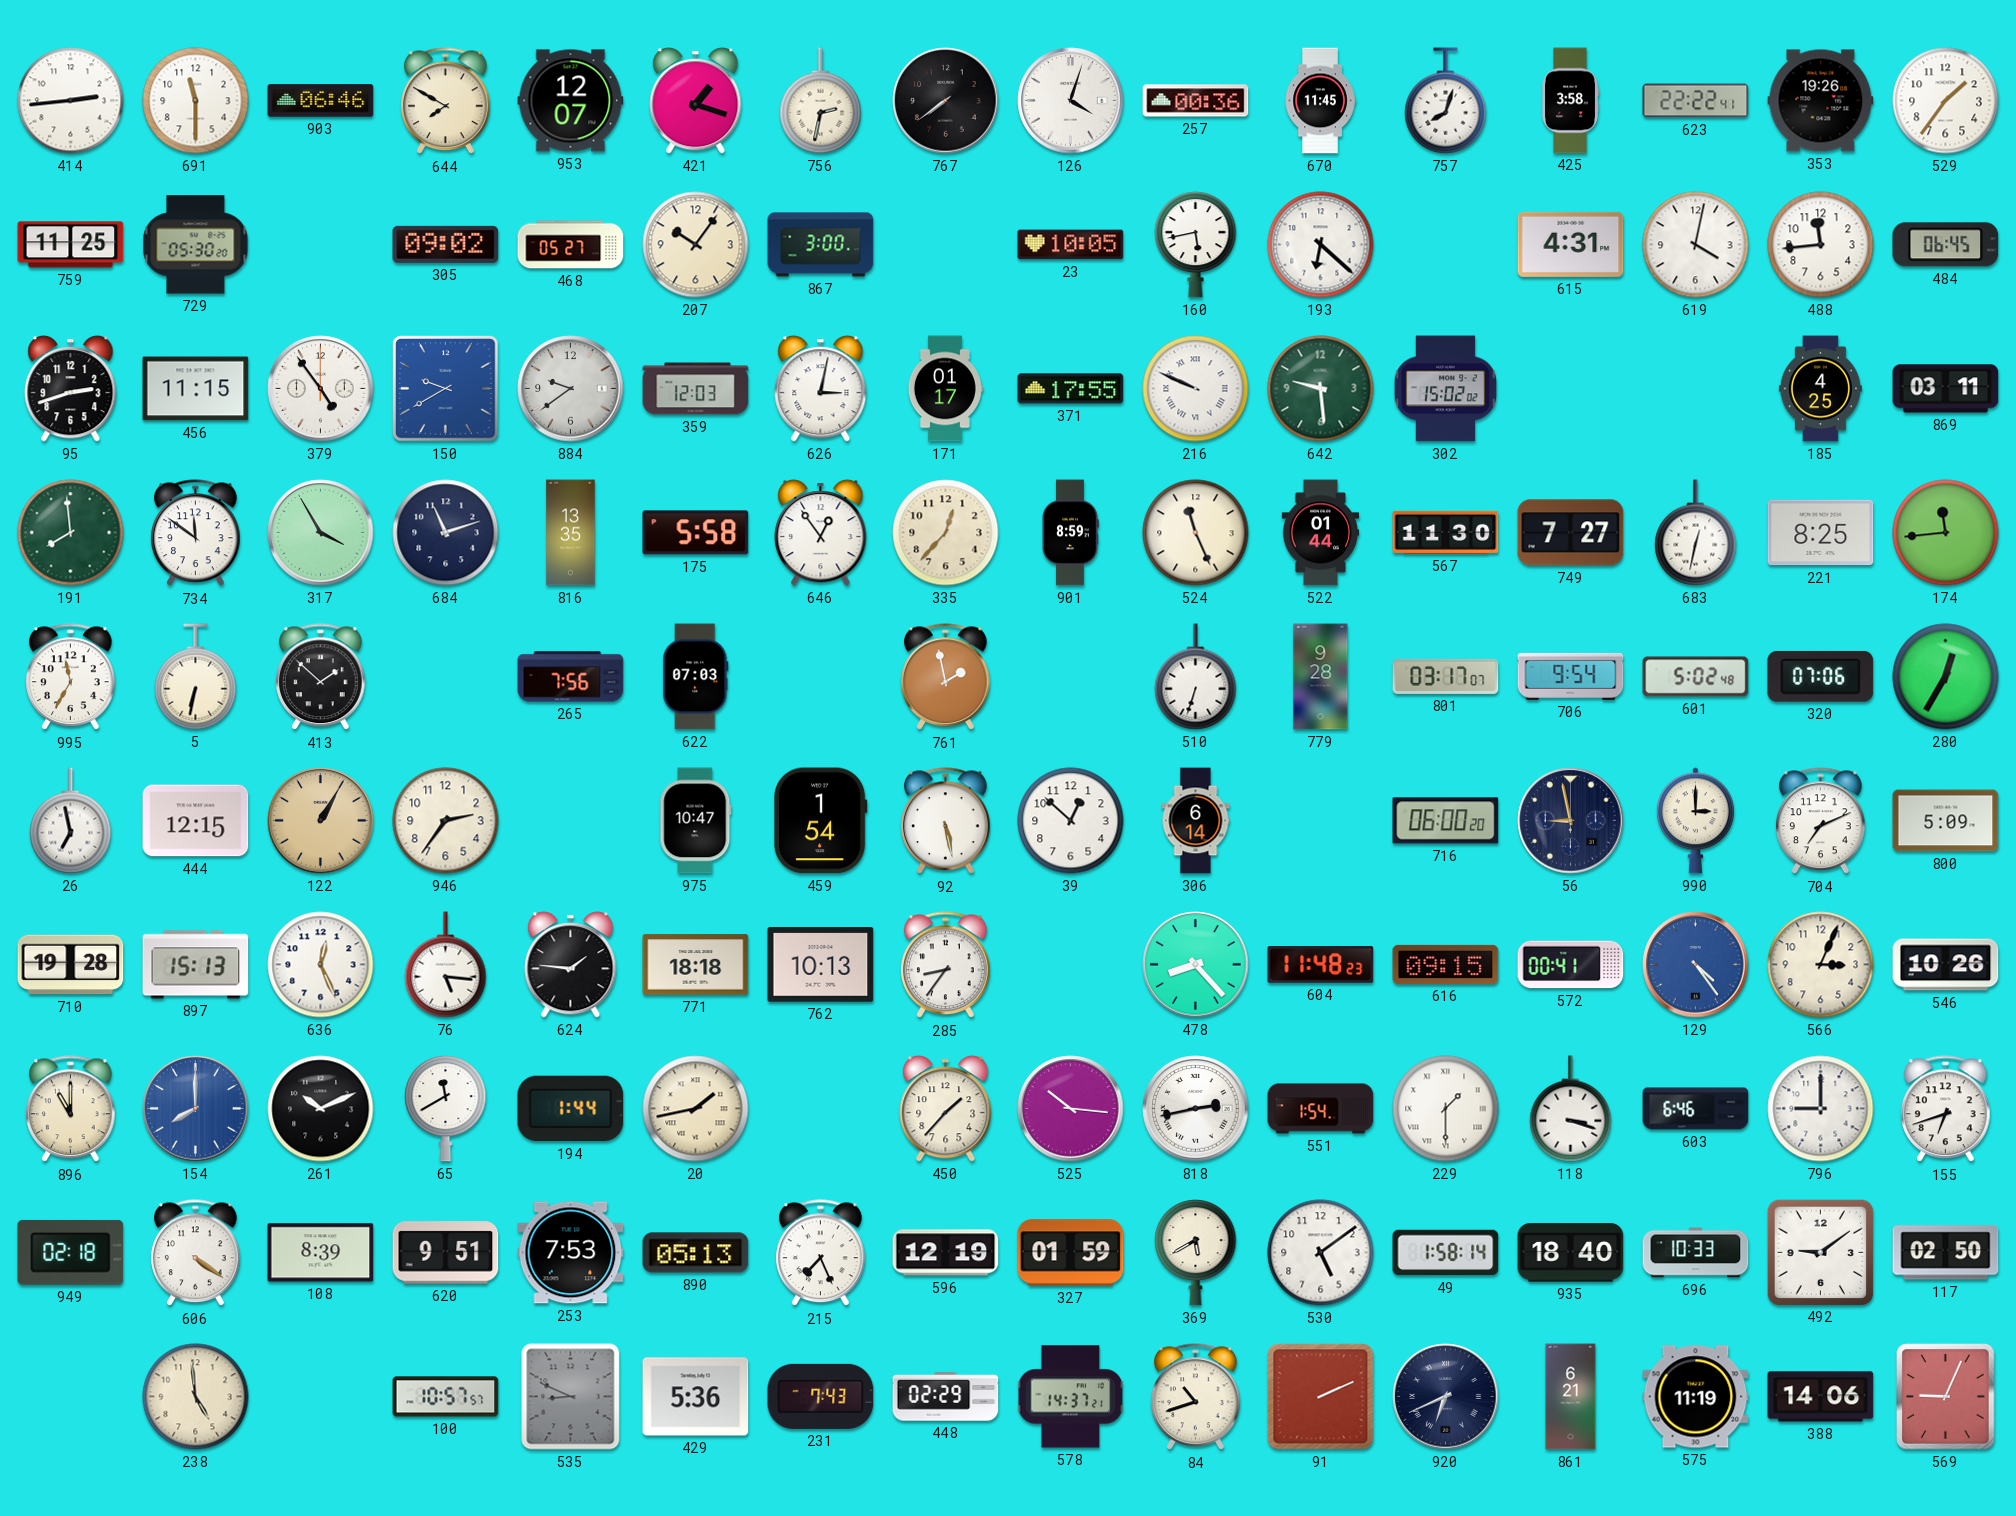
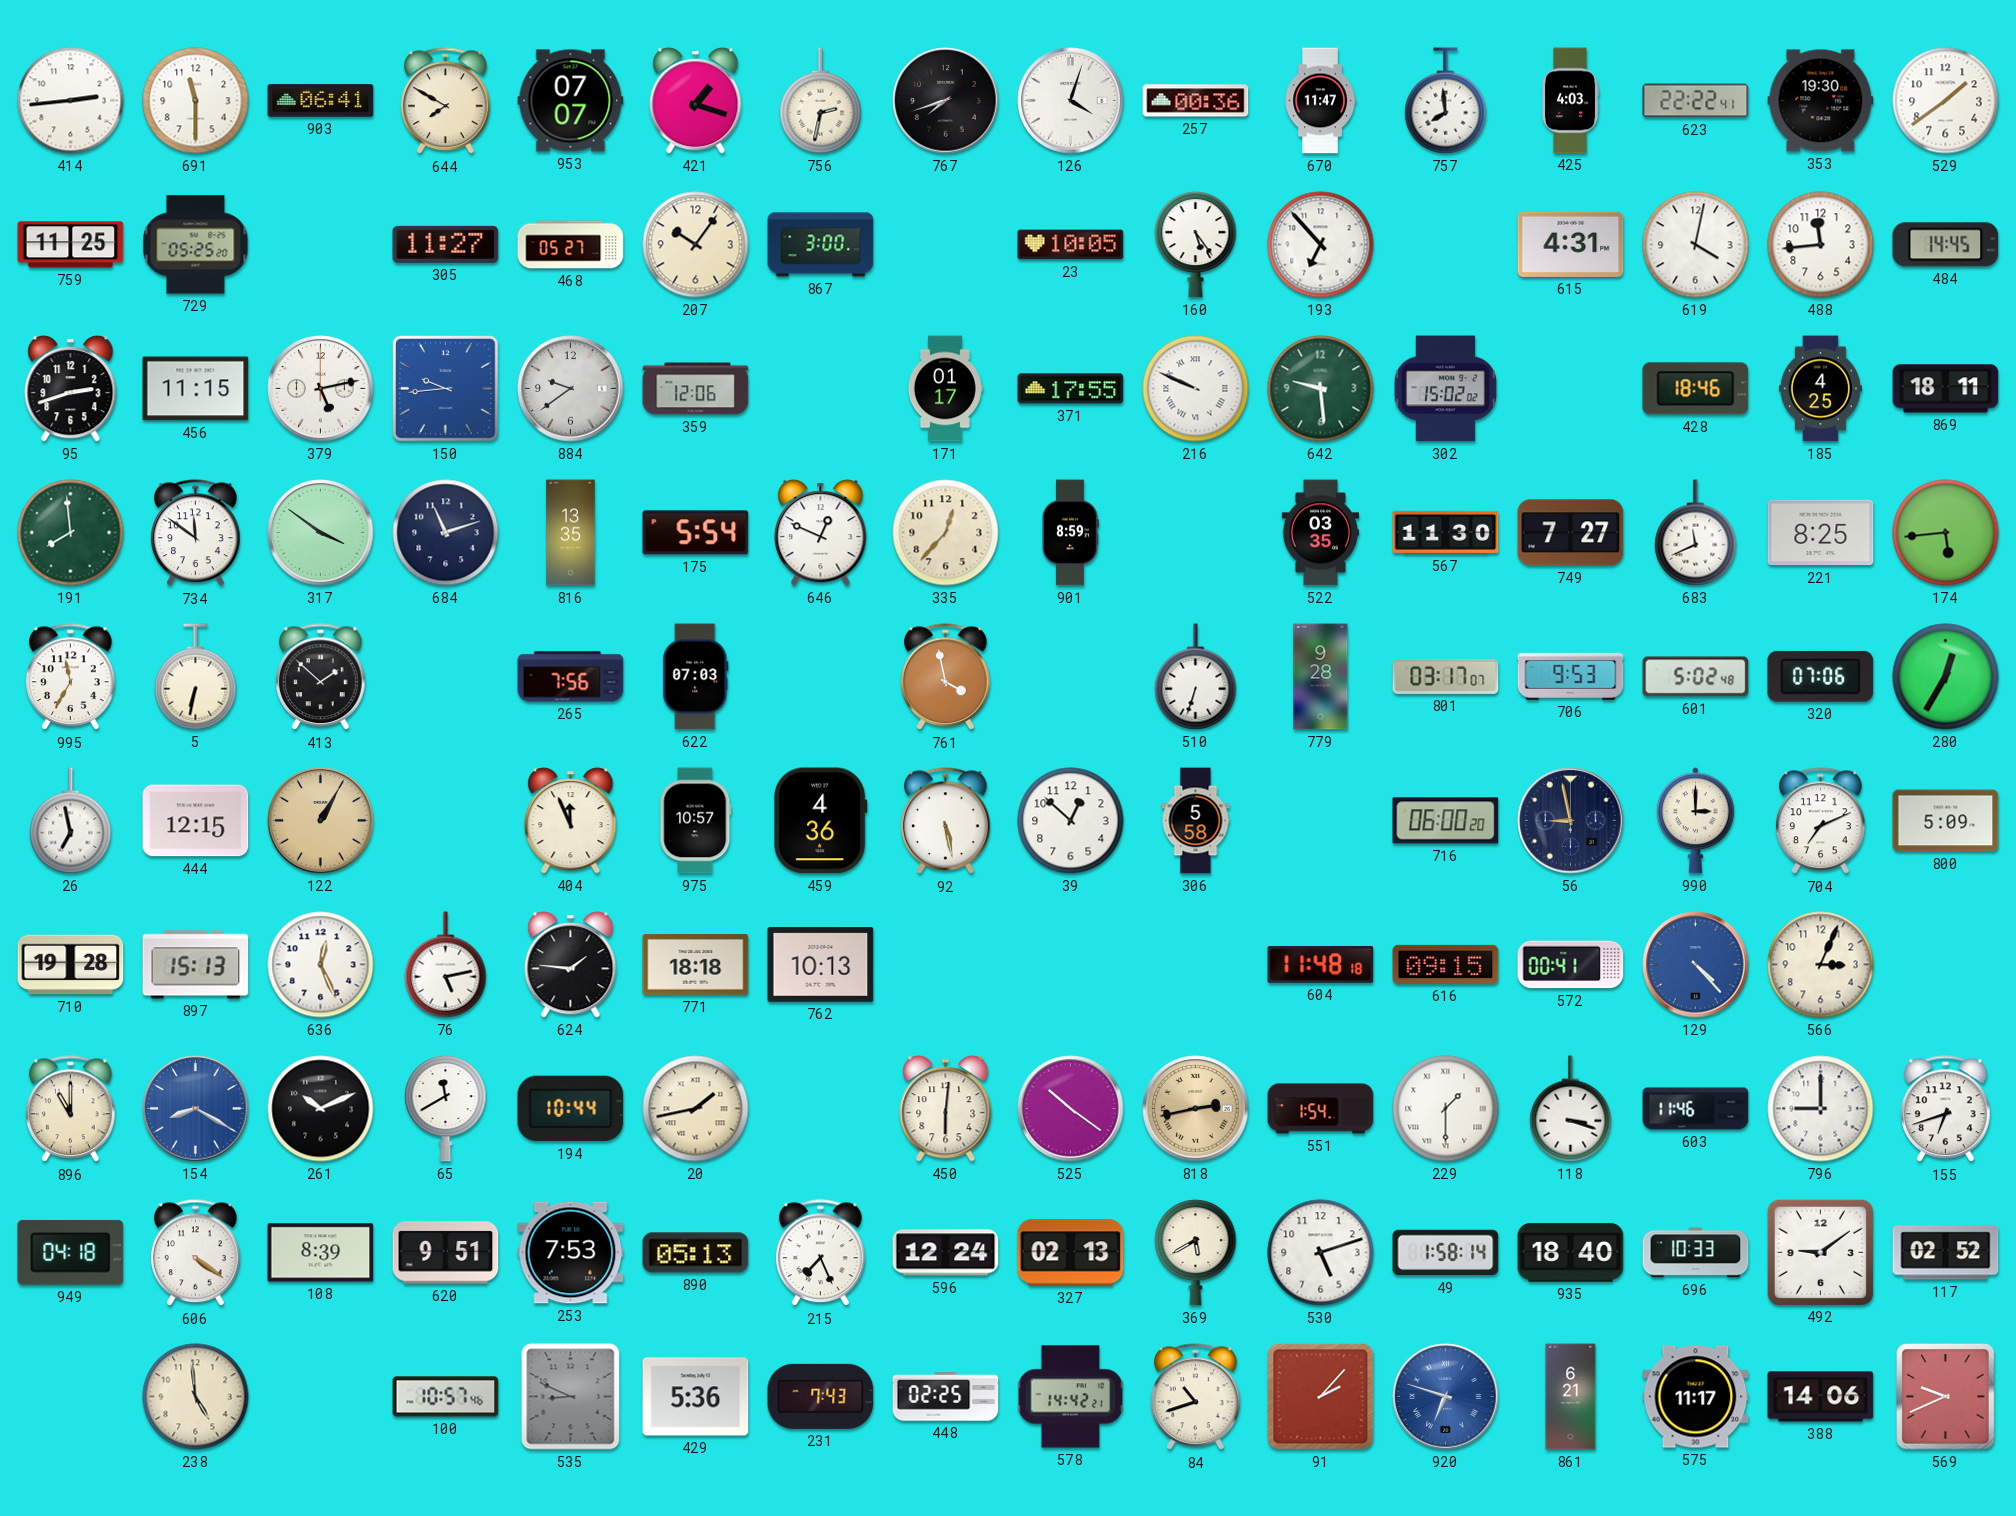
903: 06:46 -> 06:41
953: 12:07 -> 07:07
767: 7:39 -> 7:42
670: 11:45 -> 11:47
757: 8:03 -> 7:59
425: 3:58 -> 4:03
353: 19:26 -> 19:30
529: 1:36 -> 1:39
729: 05:30 -> 05:25
305: 09:02 -> 11:27
160: 5:43 -> 5:24
193: 6:22 -> 6:53
484: 06:45 -> 14:45
379: 4:54 -> 5:13
150: 9:40 -> 9:44
359: 12:03 -> 12:06
626: 3:02 -> none
428: none -> 18:46
869: 03:11 -> 18:11
317: 3:55 -> 3:51
175: 5:58 -> 5:54
646: 12:54 -> 12:49
524: 11:26 -> none
522: 01:44 -> 03:35
683: 12:32 -> 11:41
174: 11:44 -> 5:44
761: 1:58 -> 3:58
706: 9:54 -> 9:53
946: 2:36 -> none
404: none -> 11:56
975: 10:47 -> 10:57
459: 1:54 -> 4:36
306: 6:14 -> 5:58
76: 5:16 -> 5:13
285: 8:36 -> none
478: 8:23 -> none
604: 11:48:23 -> 11:48:18
129: 4:24 -> 4:23
546: 10:26 -> none
154: 8:00 -> 8:20
194: 1:44 -> 10:44
450: 1:37 -> 6:01
525: 10:16 -> 10:21
818 dial: white -> champagne
603: 6:46 -> 11:46
949: 02:18 -> 04:18
596: 12:19 -> 12:24
327: 01:59 -> 02:13
530: 5:09 -> 5:12
117: 02:50 -> 02:52
100: 10:57:57 -> 10:57:46
448: 02:29 -> 02:25
578: 14:37 -> 14:42
91: 2:11 -> 2:07
920: 6:41 -> 6:48
920 dial: navy -> blue
575: 11:19 -> 11:17
569: 9:04 -> 9:41
